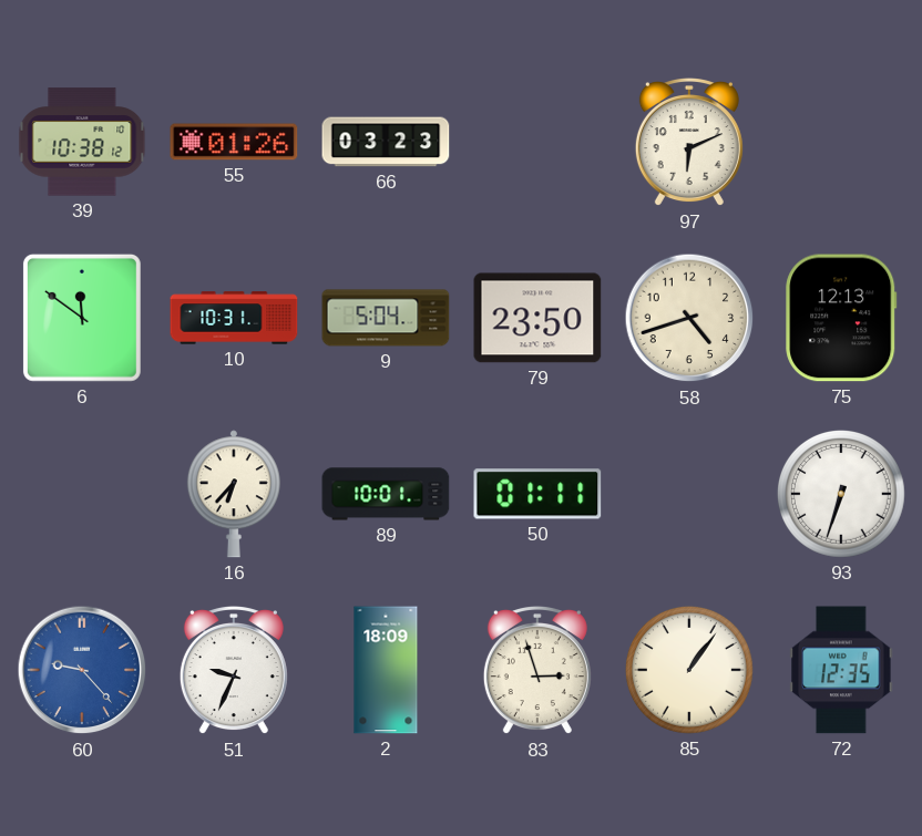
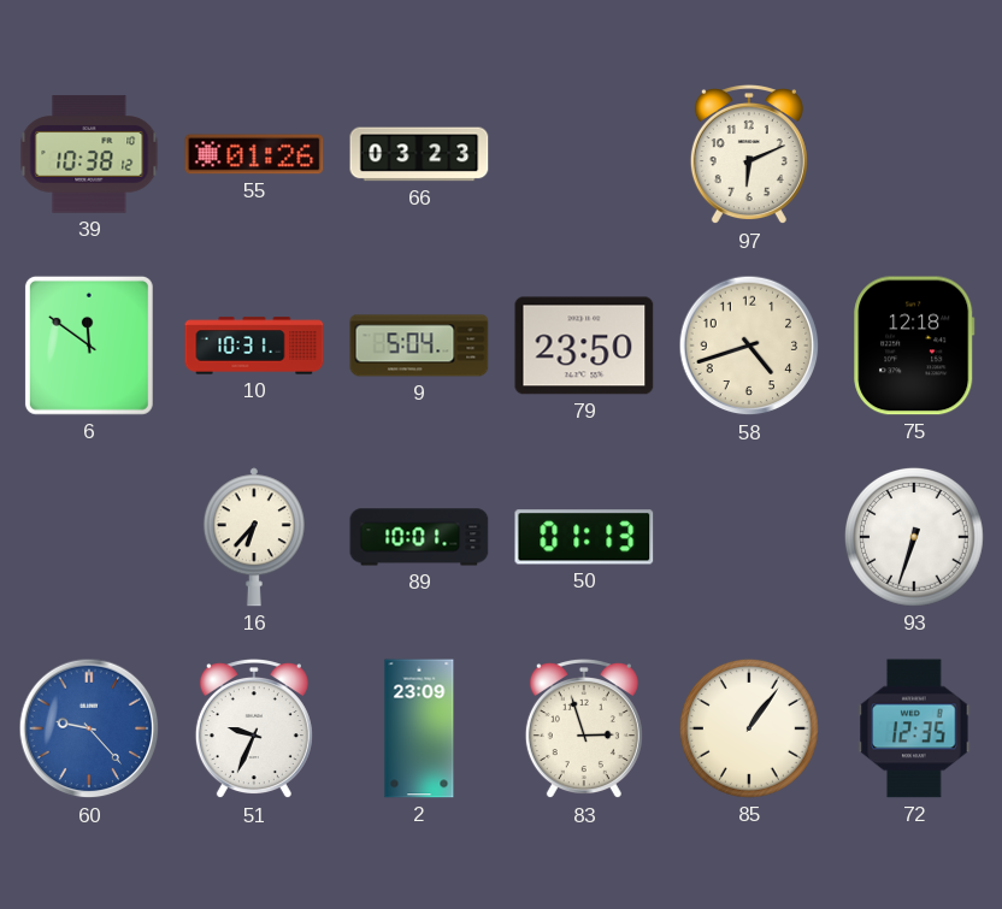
75: 12:13 -> 12:18
50: 01:11 -> 01:13
2: 18:09 -> 23:09
